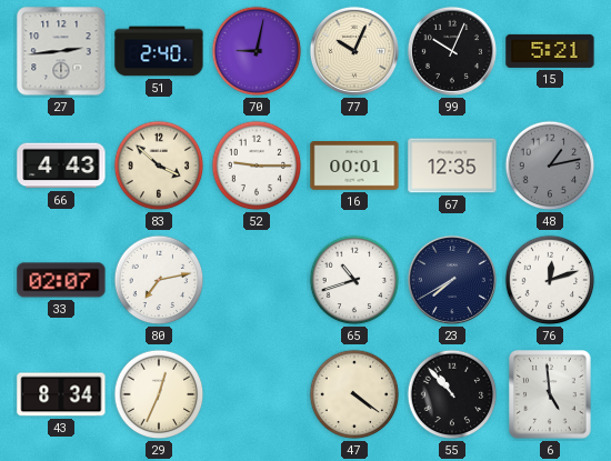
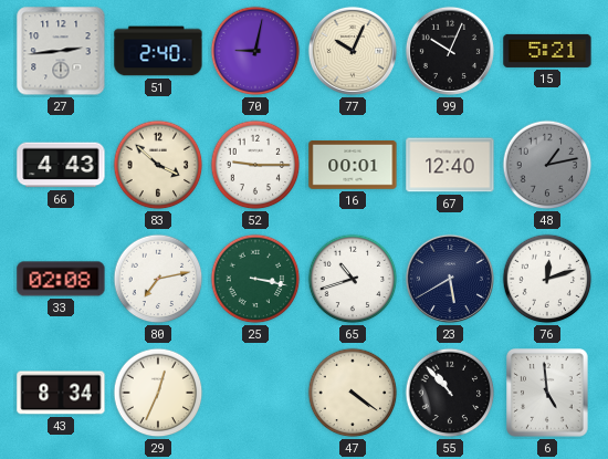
67: 12:35 -> 12:40
33: 02:07 -> 02:08
25: none -> 3:17
23: 7:40 -> 5:40
